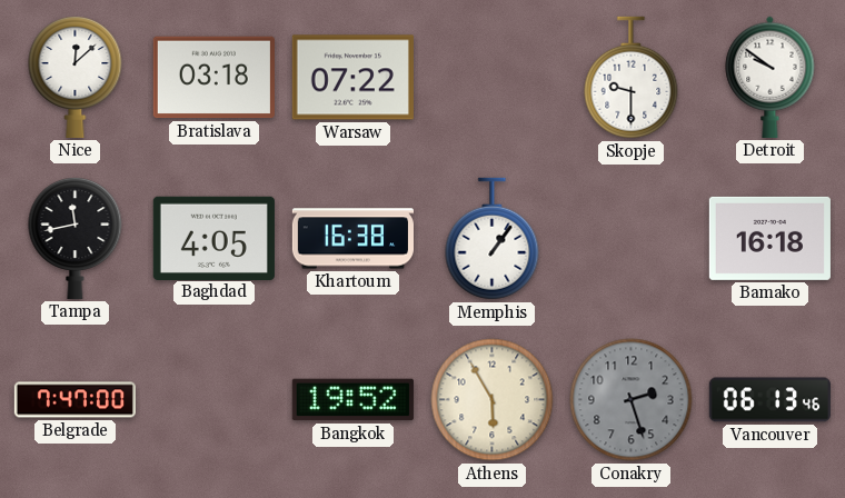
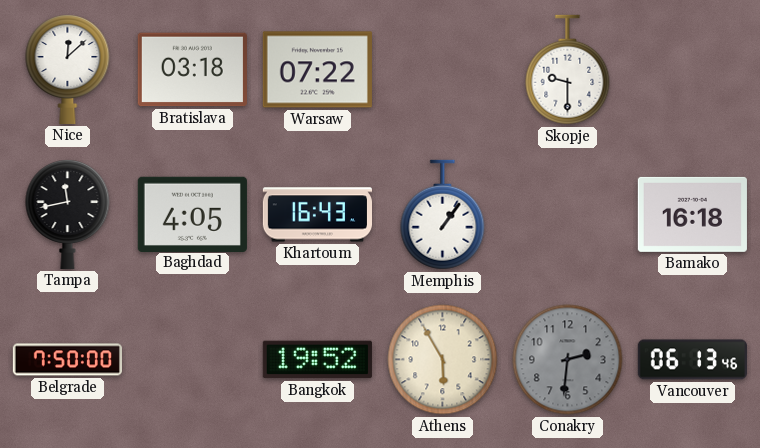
Detroit: 9:51 -> none
Khartoum: 16:38 -> 16:43
Belgrade: 7:47 -> 7:50
Conakry: 2:27 -> 2:31
